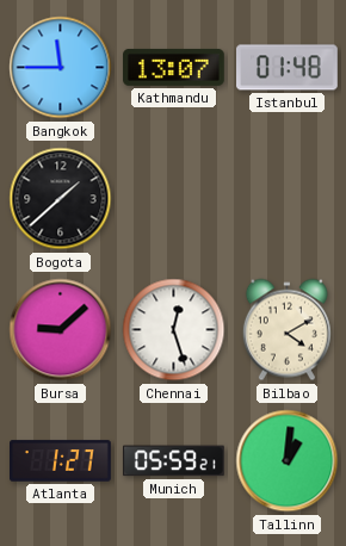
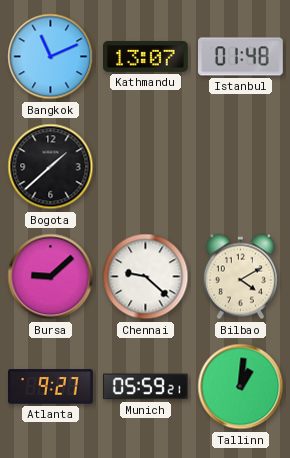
Bangkok: 11:45 -> 11:11
Chennai: 12:27 -> 9:22
Atlanta: 1:27 -> 9:27
